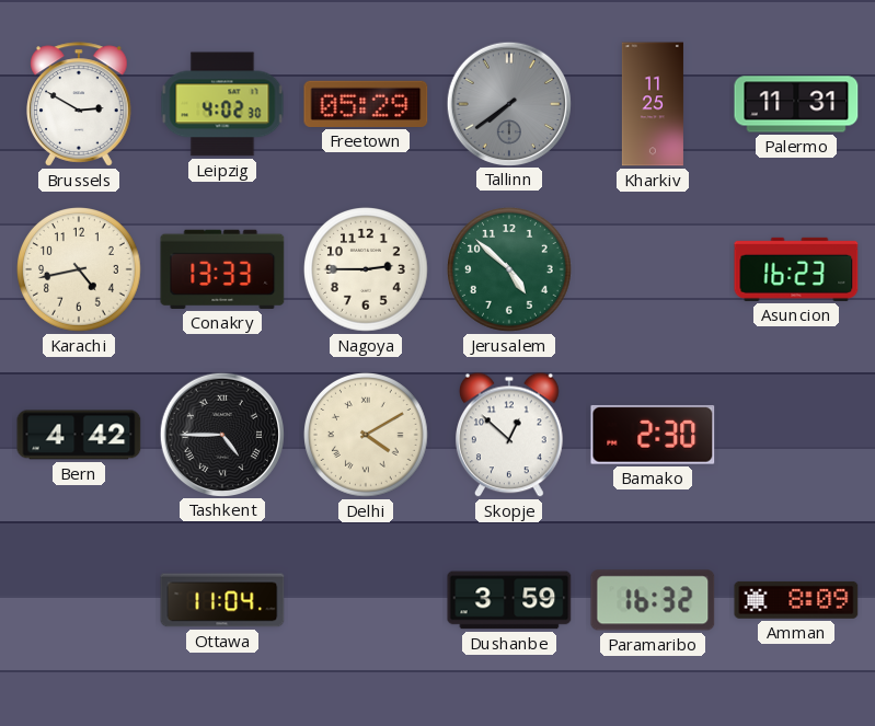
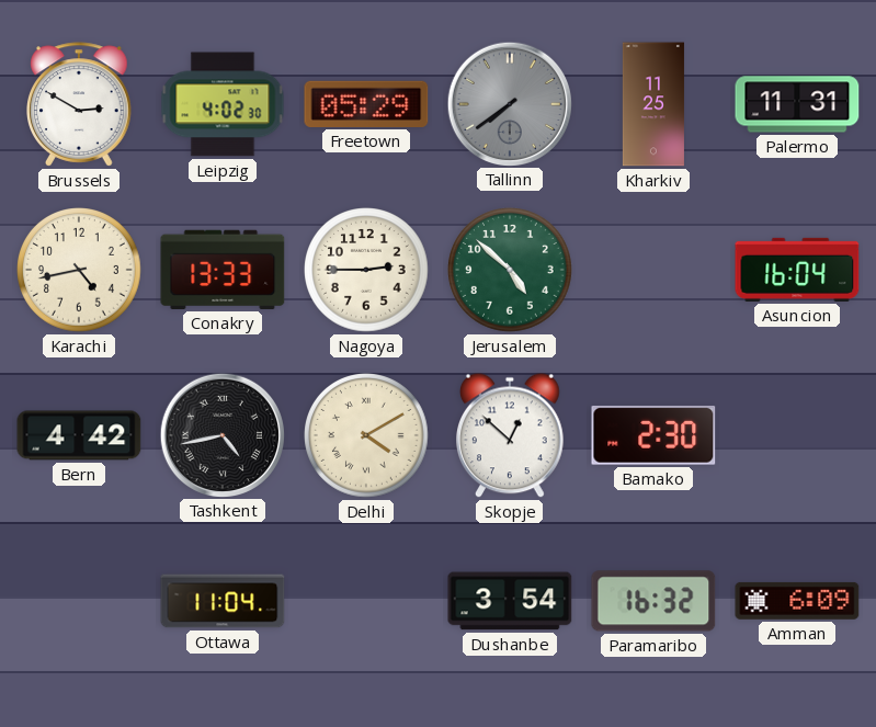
Asuncion: 16:23 -> 16:04
Tashkent: 4:45 -> 4:43
Dushanbe: 3:59 -> 3:54
Amman: 8:09 -> 6:09
